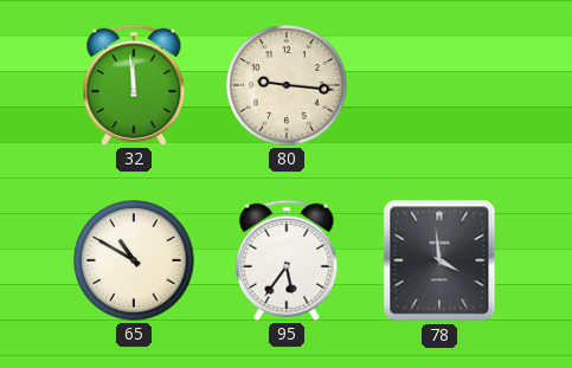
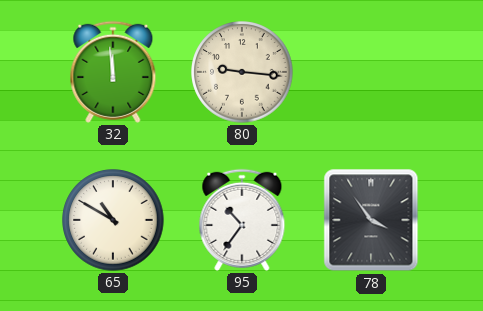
95: 5:36 -> 10:36
78: 3:59 -> 3:54
